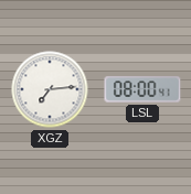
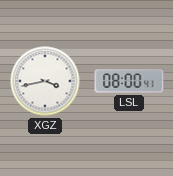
XGZ: 7:14 -> 3:43
